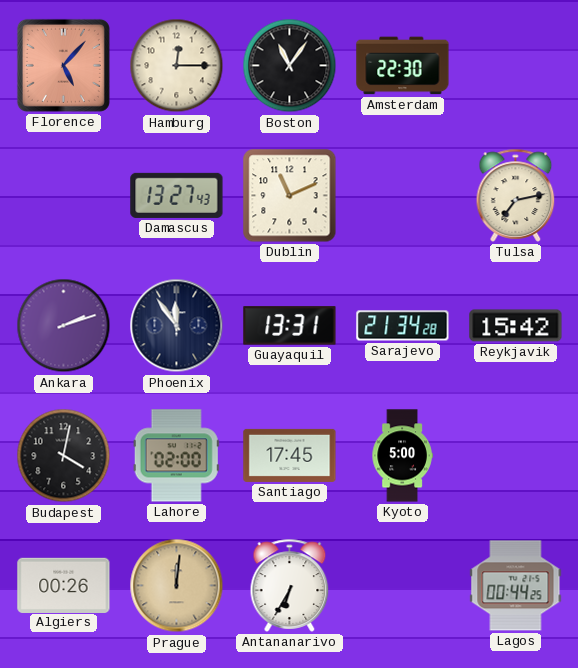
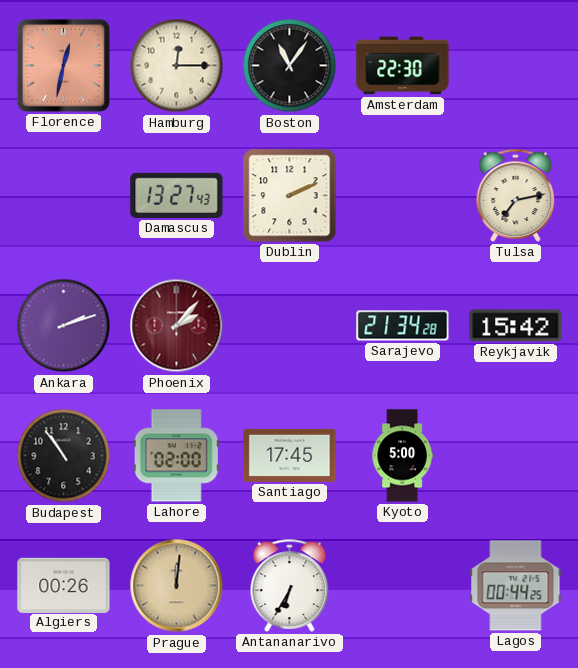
Florence: 5:07 -> 12:32
Dublin: 11:11 -> 2:11
Phoenix: 11:54 -> 2:07
Phoenix dial: navy -> burgundy
Guayaquil: 13:31 -> none
Budapest: 4:02 -> 10:54
